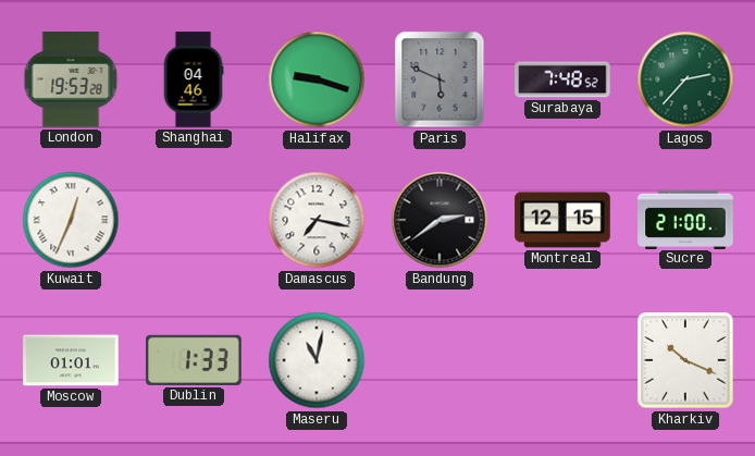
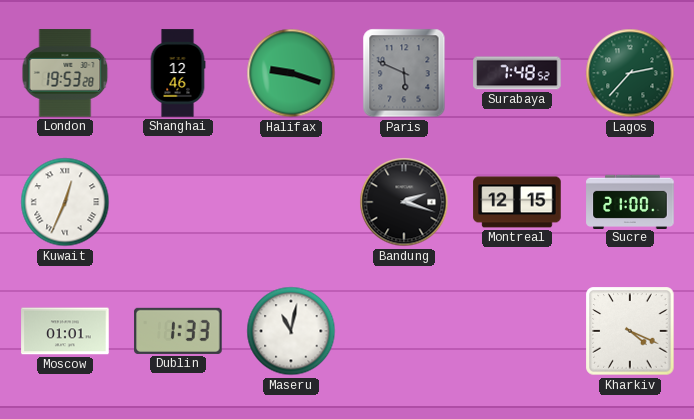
Shanghai: 04:46 -> 12:46
Damascus: 7:17 -> none
Bandung: 2:39 -> 2:18
Kharkiv: 10:19 -> 4:19
